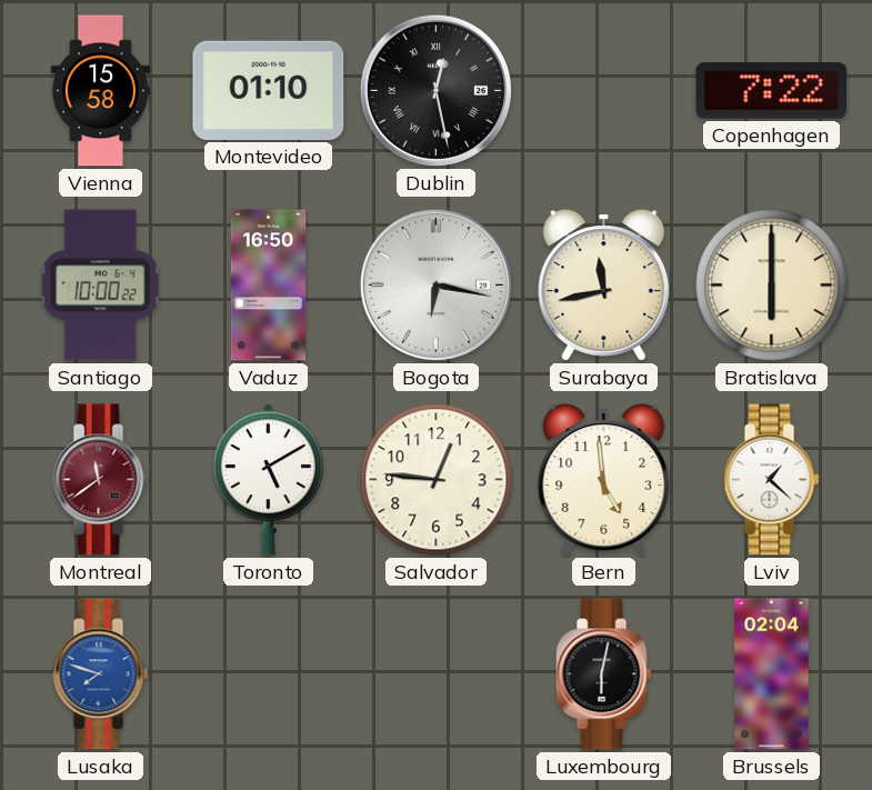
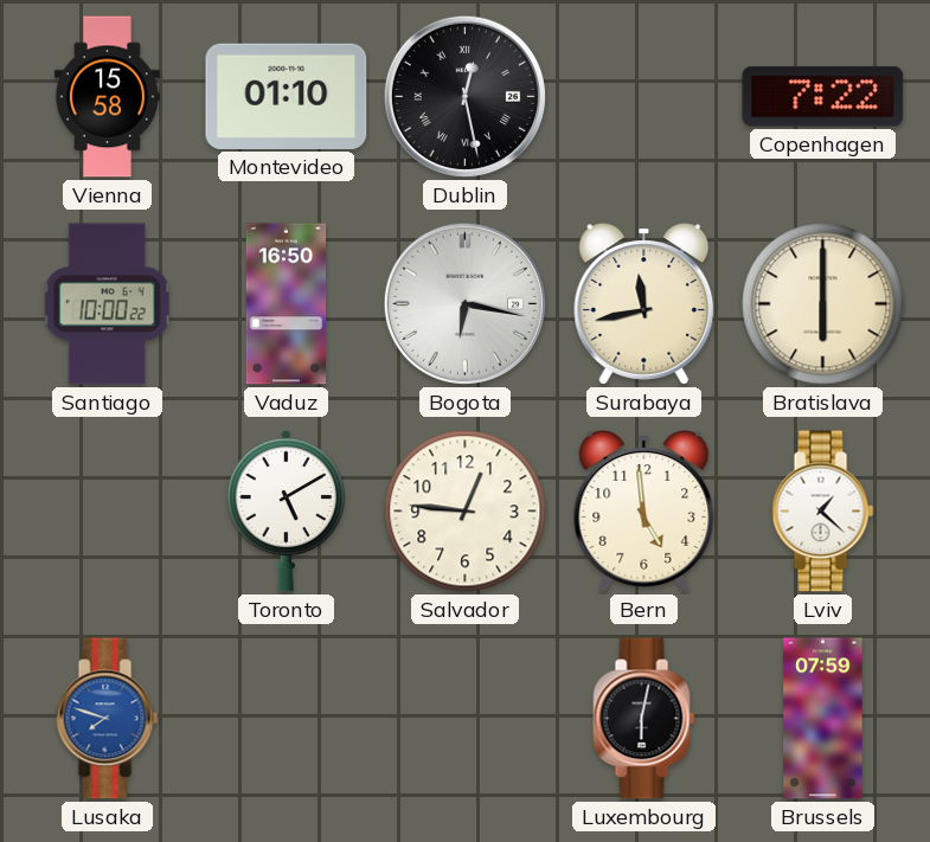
Montreal: 11:39 -> none
Brussels: 02:04 -> 07:59
